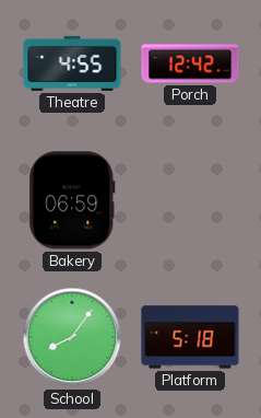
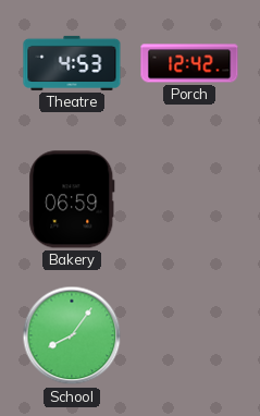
Theatre: 4:55 -> 4:53
Platform: 5:18 -> none
